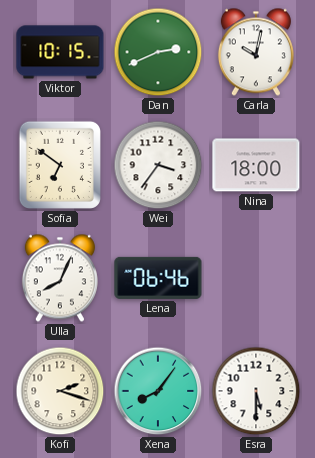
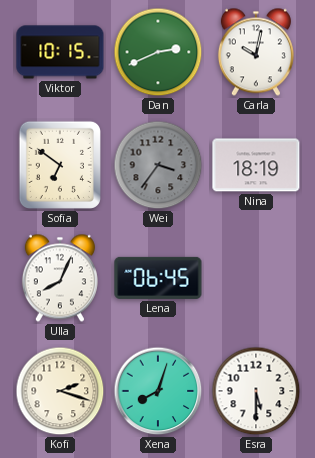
Wei dial: white -> grey
Nina: 18:00 -> 18:19
Lena: 06:46 -> 06:45
Xena: 8:06 -> 8:03
